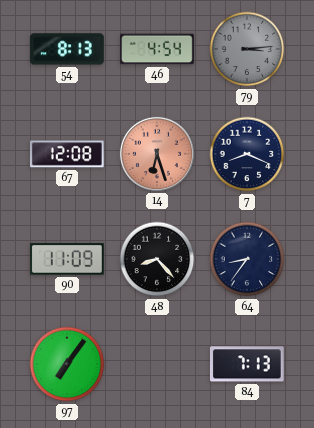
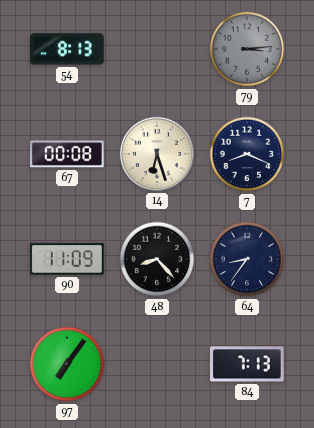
46: 4:54 -> none
67: 12:08 -> 00:08
14 dial: salmon -> cream
